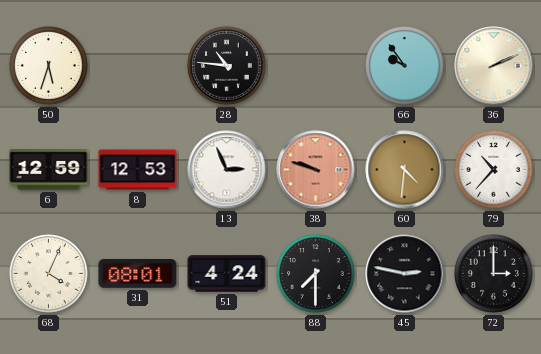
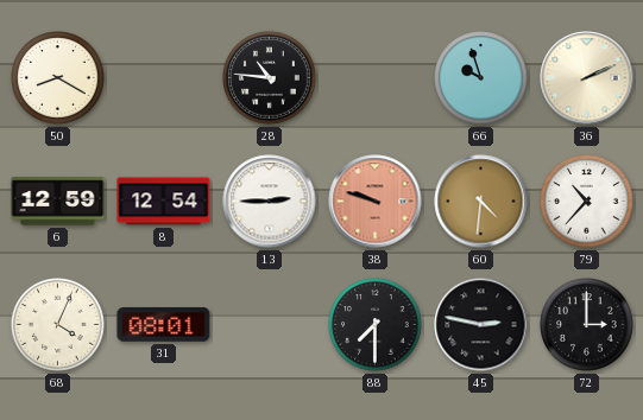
50: 5:33 -> 8:20
66: 9:54 -> 9:57
8: 12:53 -> 12:54
13: 2:56 -> 2:45
51: 4:24 -> none
